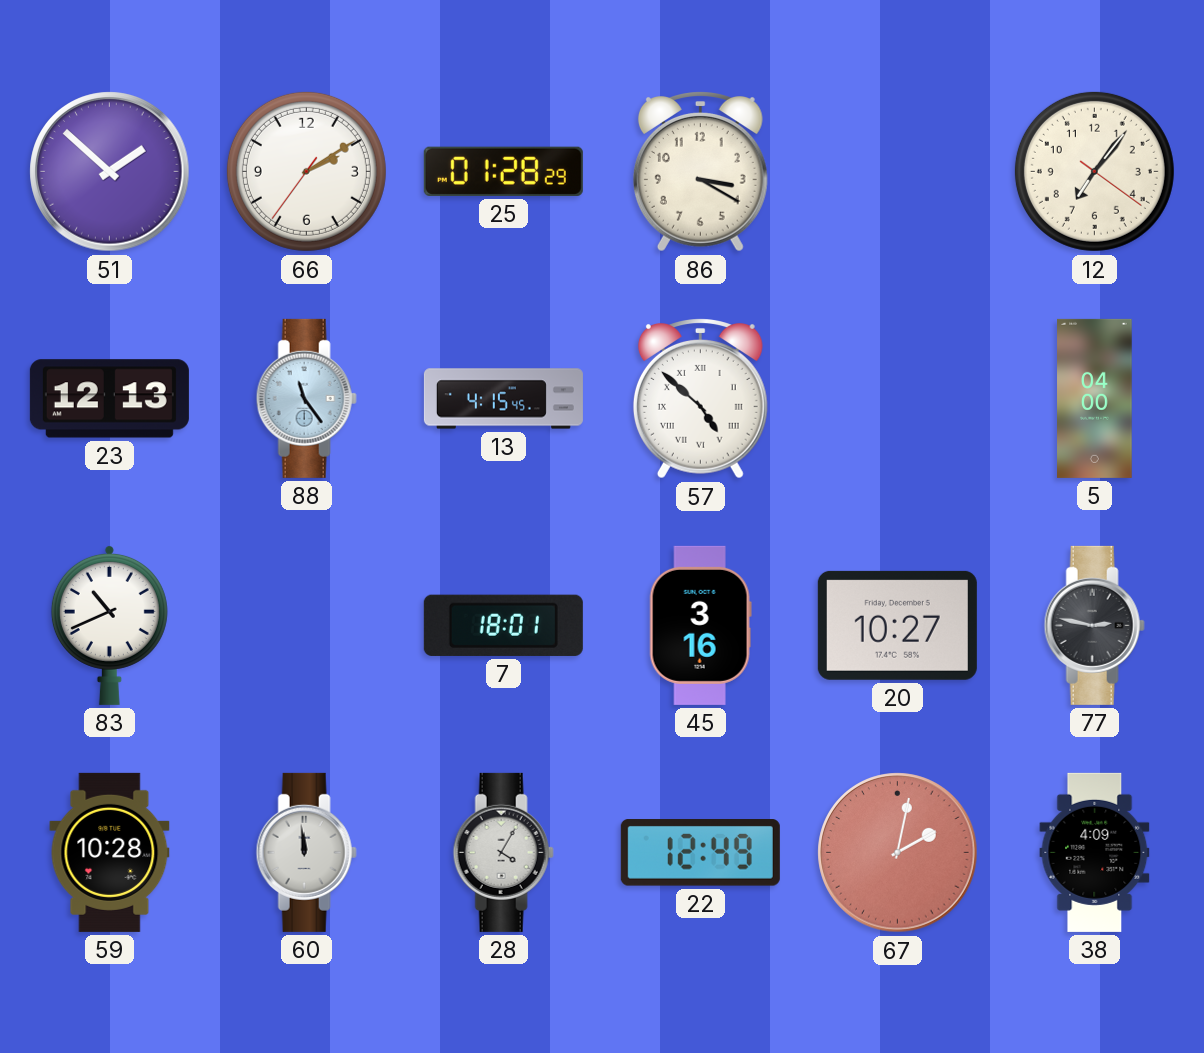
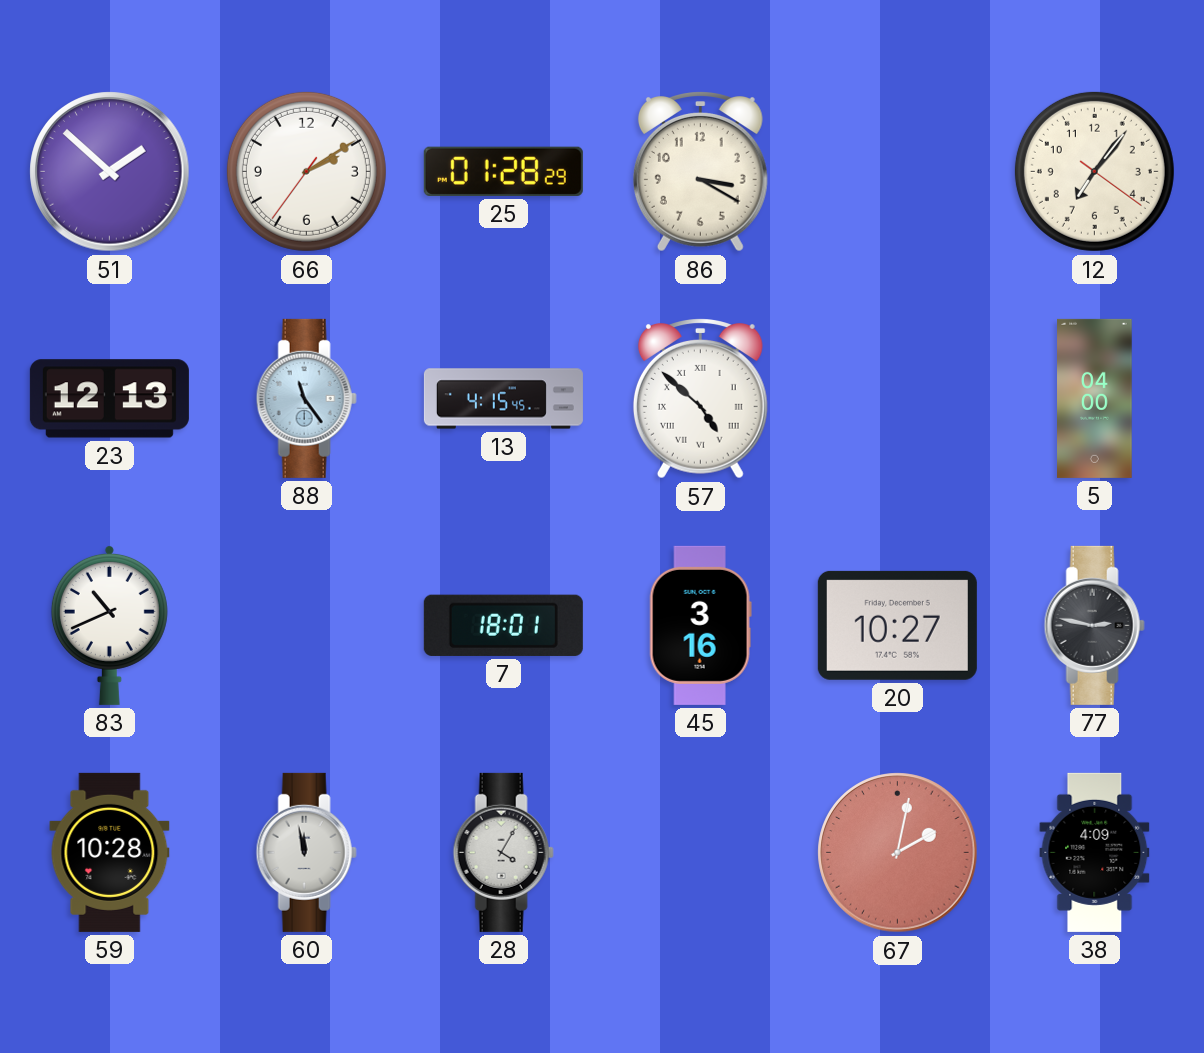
60: 11:59 -> 11:58
22: 12:49 -> none
